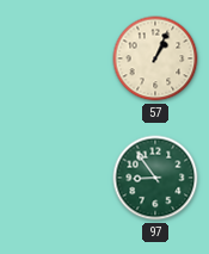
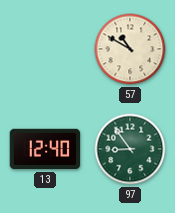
57: 1:04 -> 10:50
13: none -> 12:40
